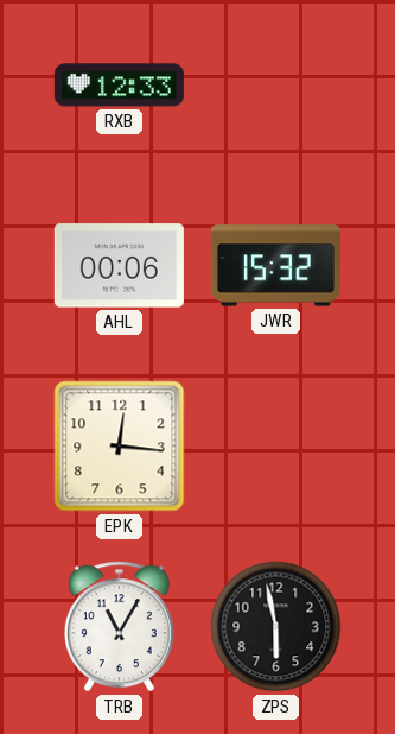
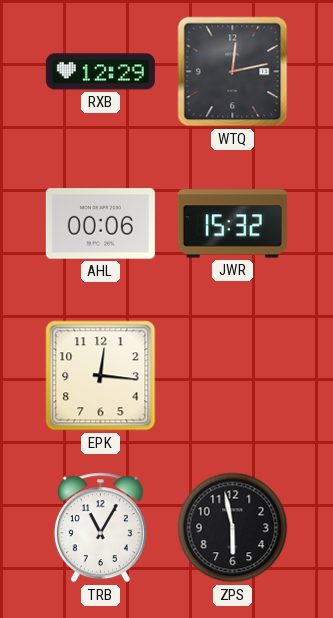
RXB: 12:33 -> 12:29
WTQ: none -> 12:13
